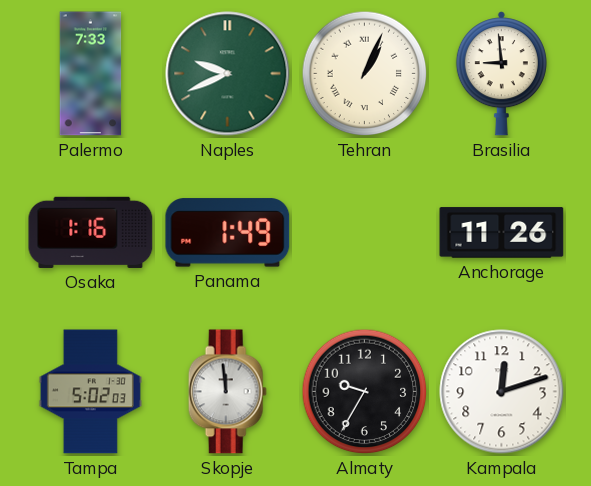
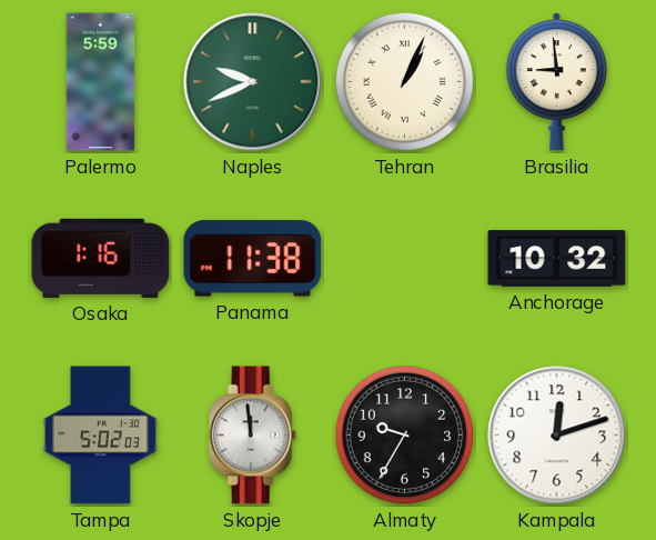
Palermo: 7:33 -> 5:59
Panama: 1:49 -> 11:38
Anchorage: 11:26 -> 10:32
